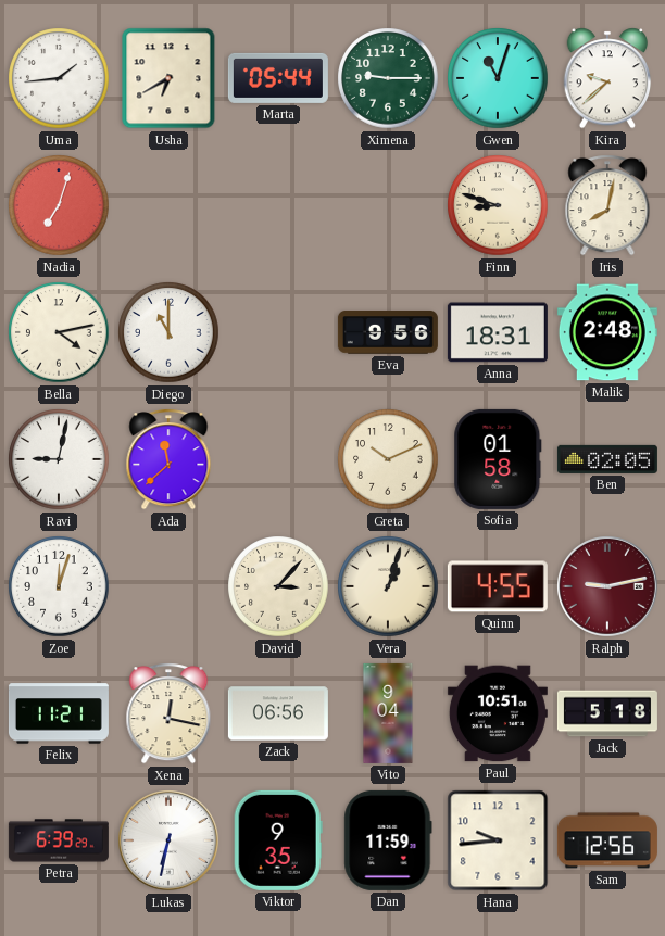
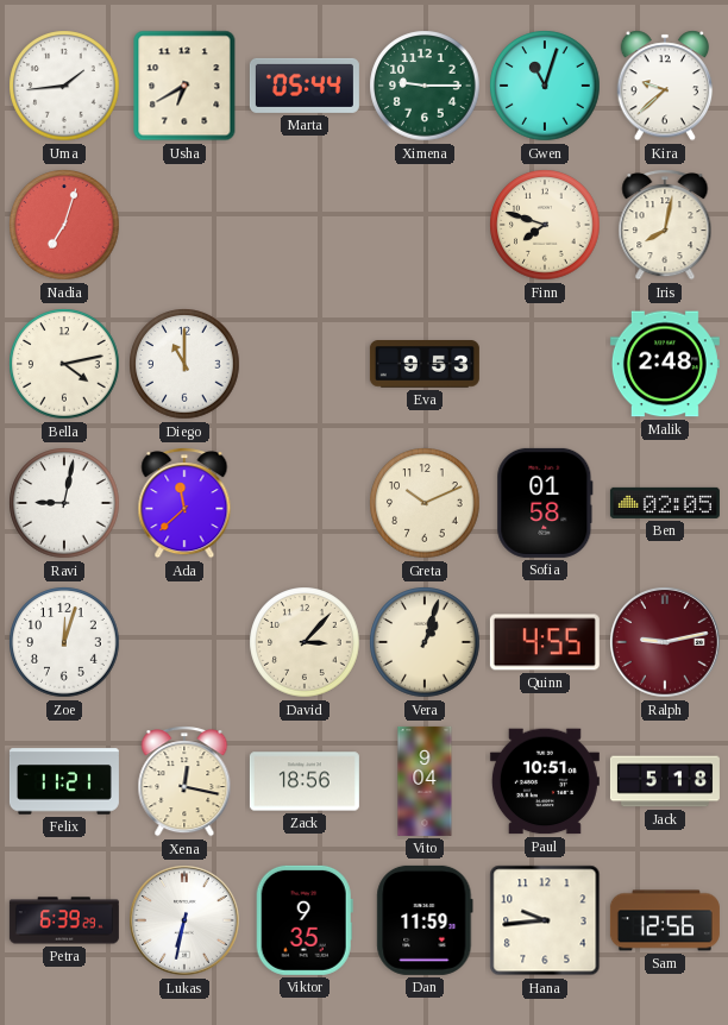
Finn: 8:48 -> 7:48
Eva: 9:56 -> 9:53
Anna: 18:31 -> none
Zack: 06:56 -> 18:56
